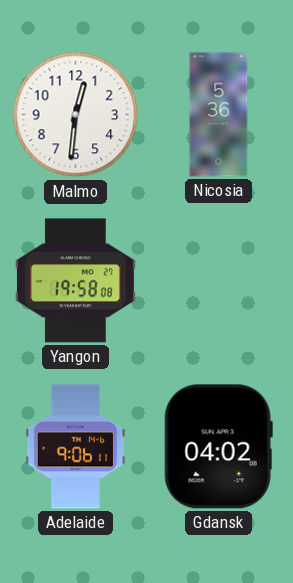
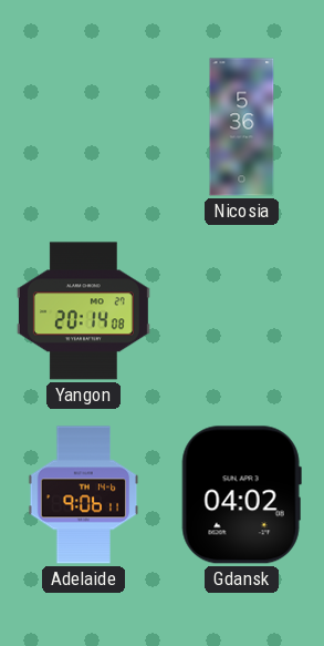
Malmo: 12:31 -> none
Yangon: 19:58 -> 20:14
